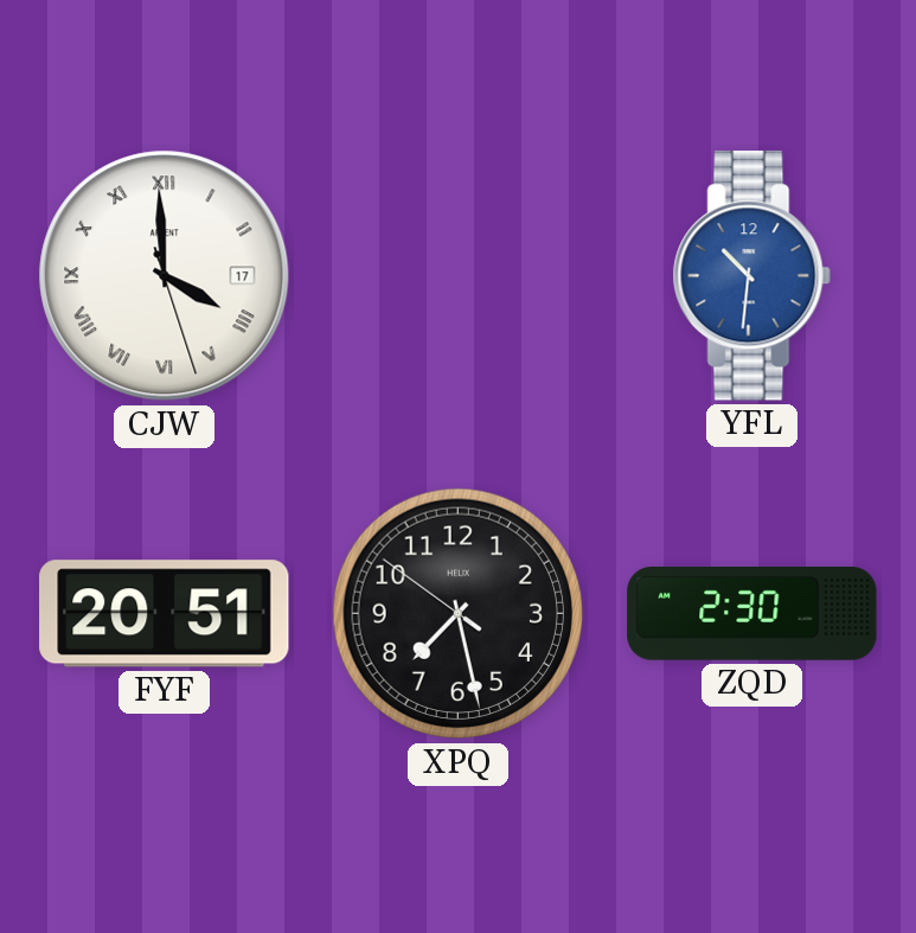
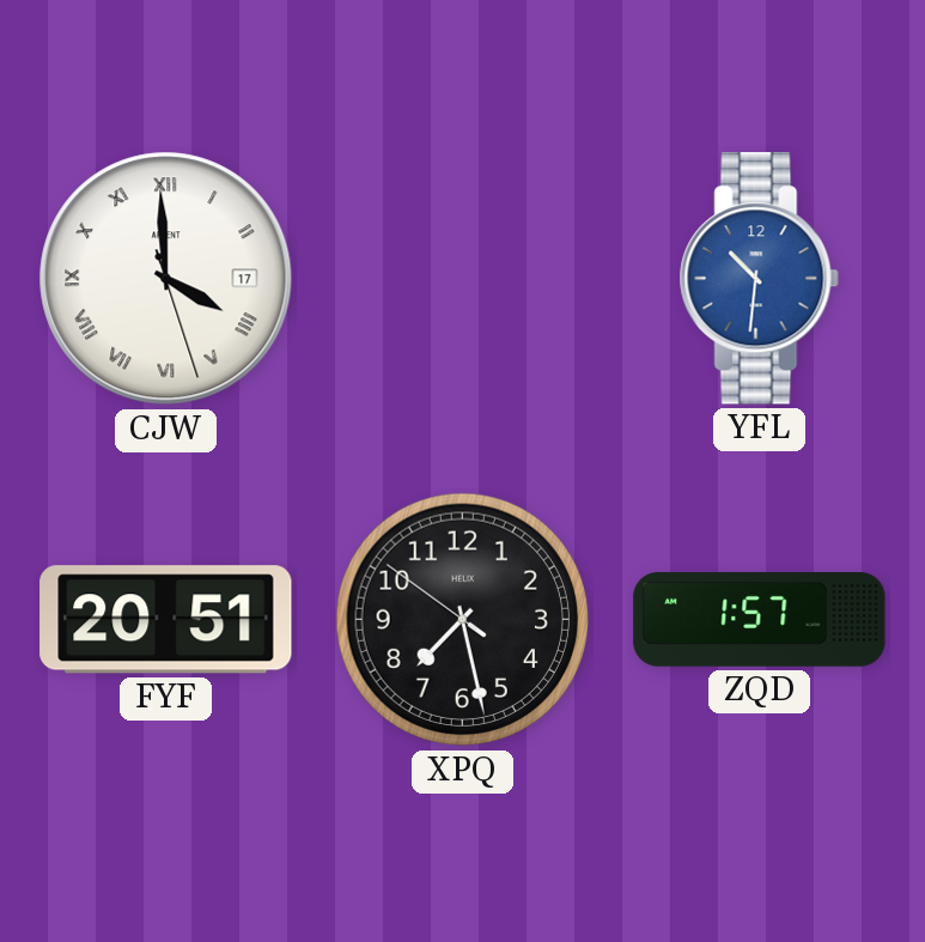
ZQD: 2:30 -> 1:57
